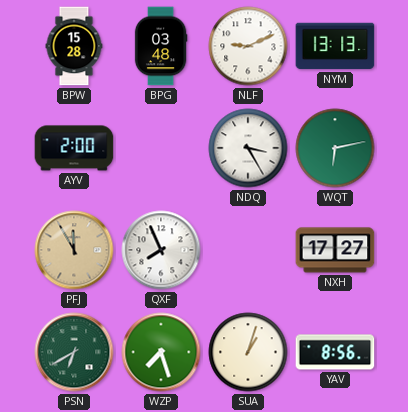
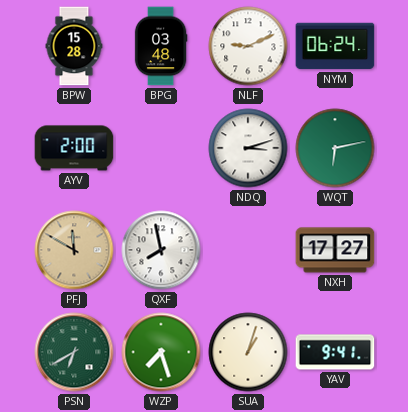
NYM: 13:13 -> 06:24
NDQ: 3:25 -> 3:12
PFJ: 11:55 -> 11:50
QXF: 7:56 -> 7:58
YAV: 8:56 -> 9:41
